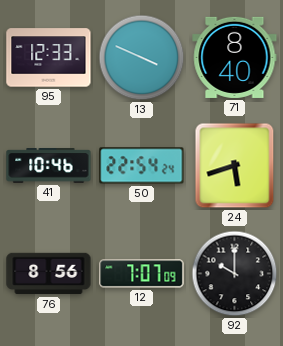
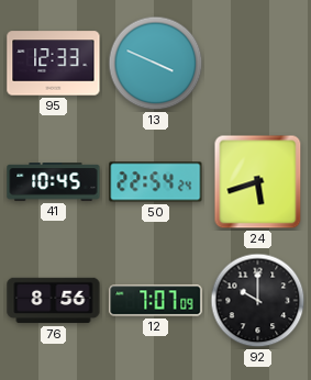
71: 8:40 -> none
41: 10:46 -> 10:45
